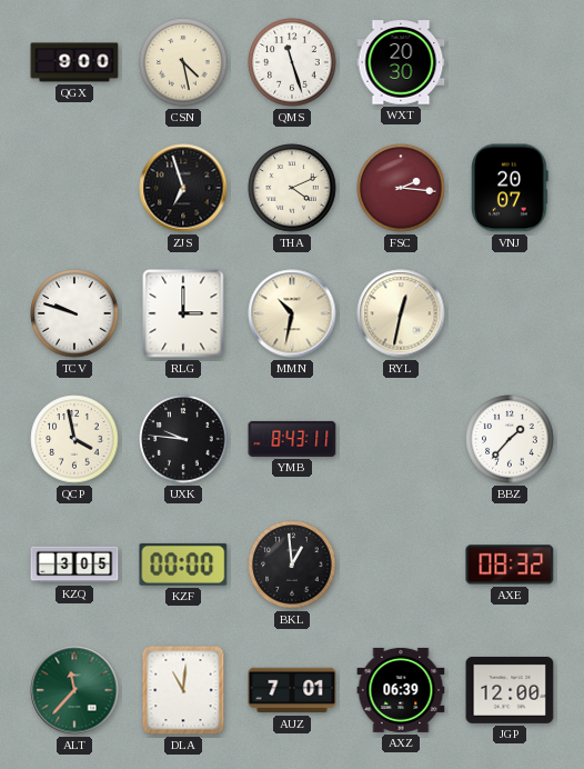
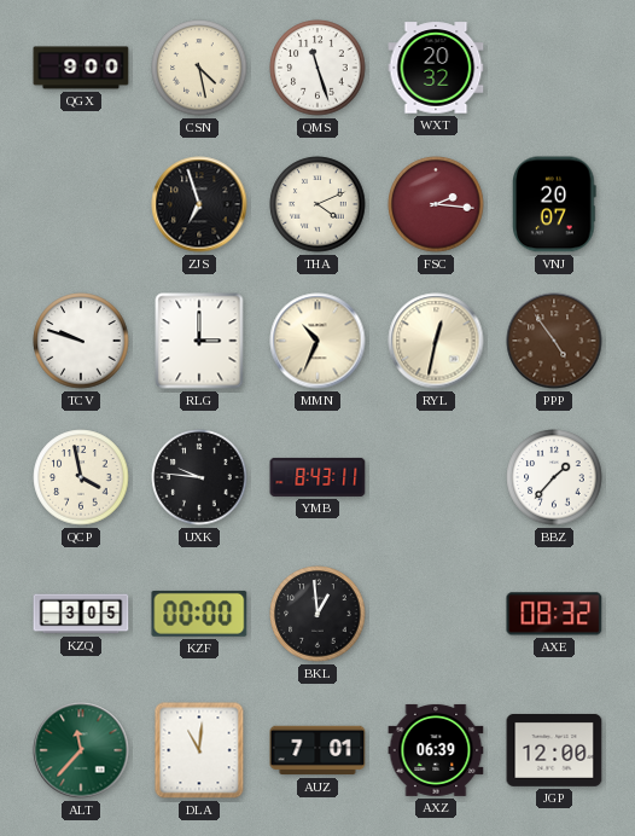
WXT: 20:30 -> 20:32
MMN: 10:32 -> 10:34
PPP: none -> 4:54
